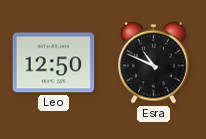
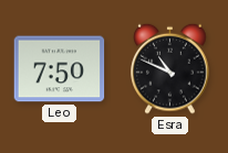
Leo: 12:50 -> 7:50
